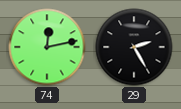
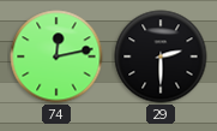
29: 2:25 -> 2:30
